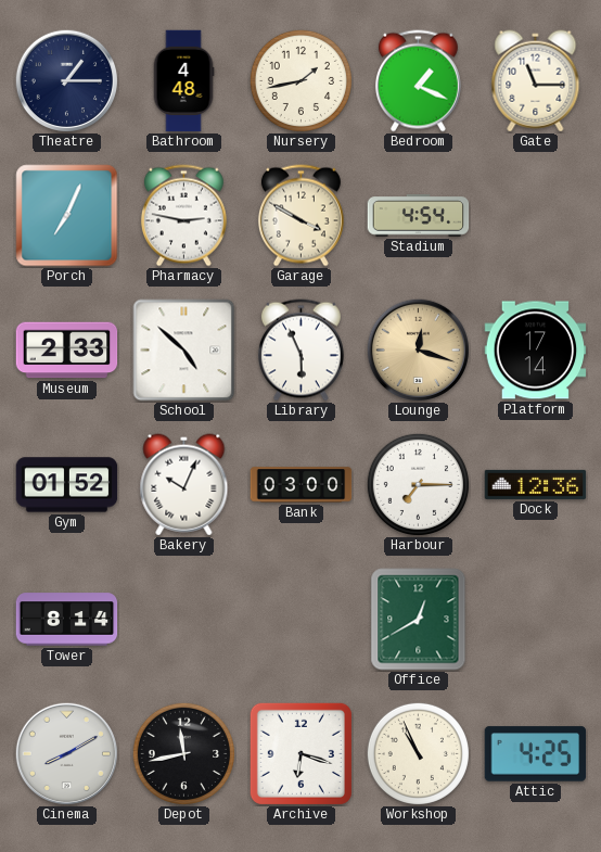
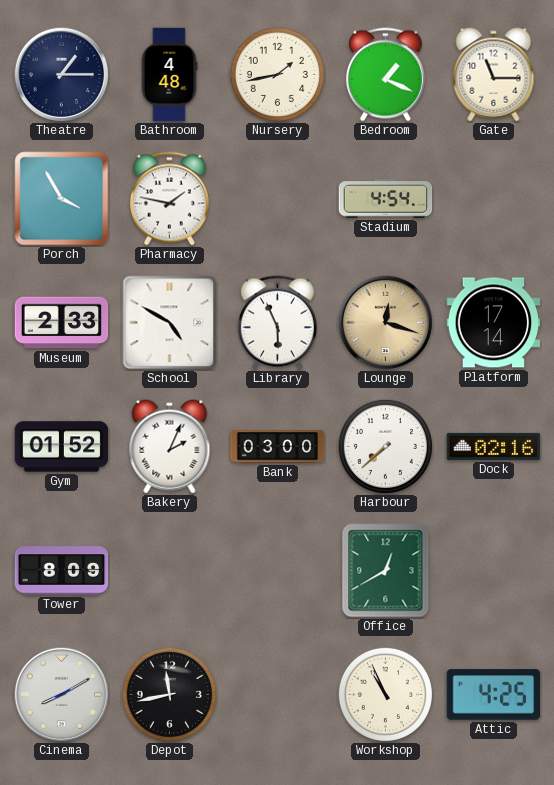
Porch: 7:04 -> 3:55
Pharmacy: 2:47 -> 1:47
Garage: 3:50 -> none
School: 4:52 -> 4:50
Bakery: 10:04 -> 2:04
Harbour: 7:15 -> 7:38
Dock: 12:36 -> 02:16
Tower: 8:14 -> 8:09
Archive: 6:18 -> none
